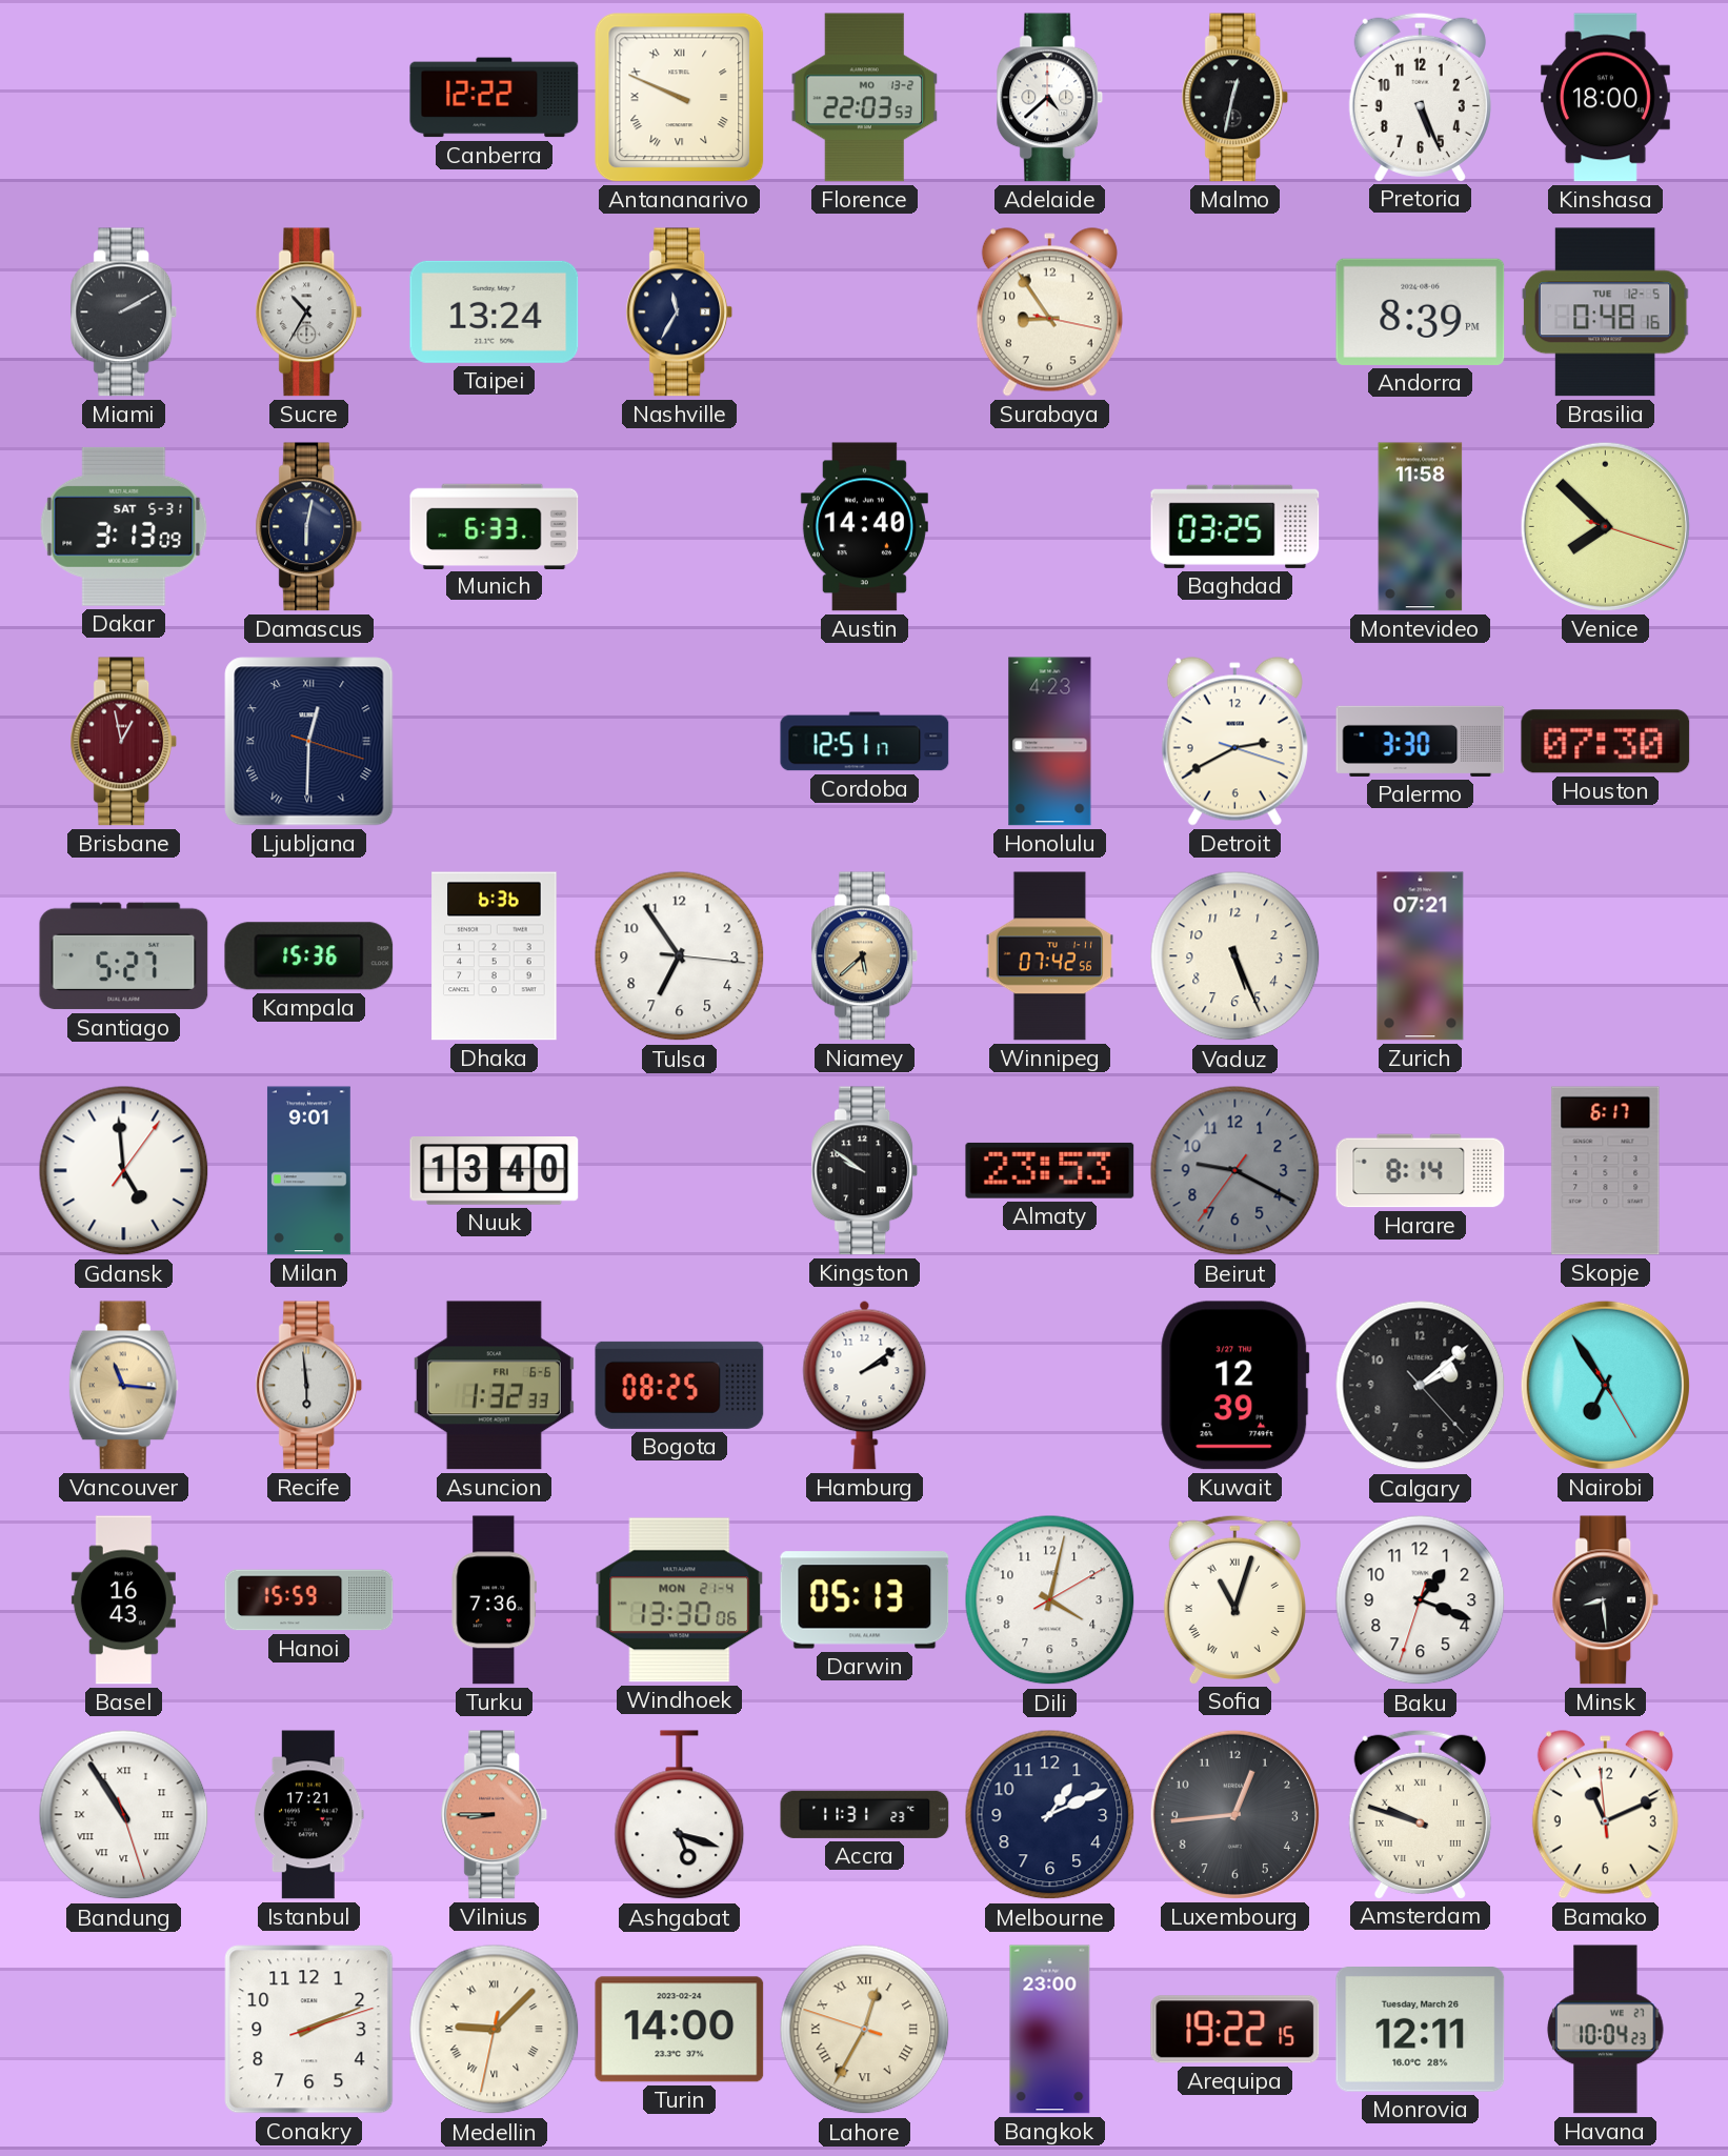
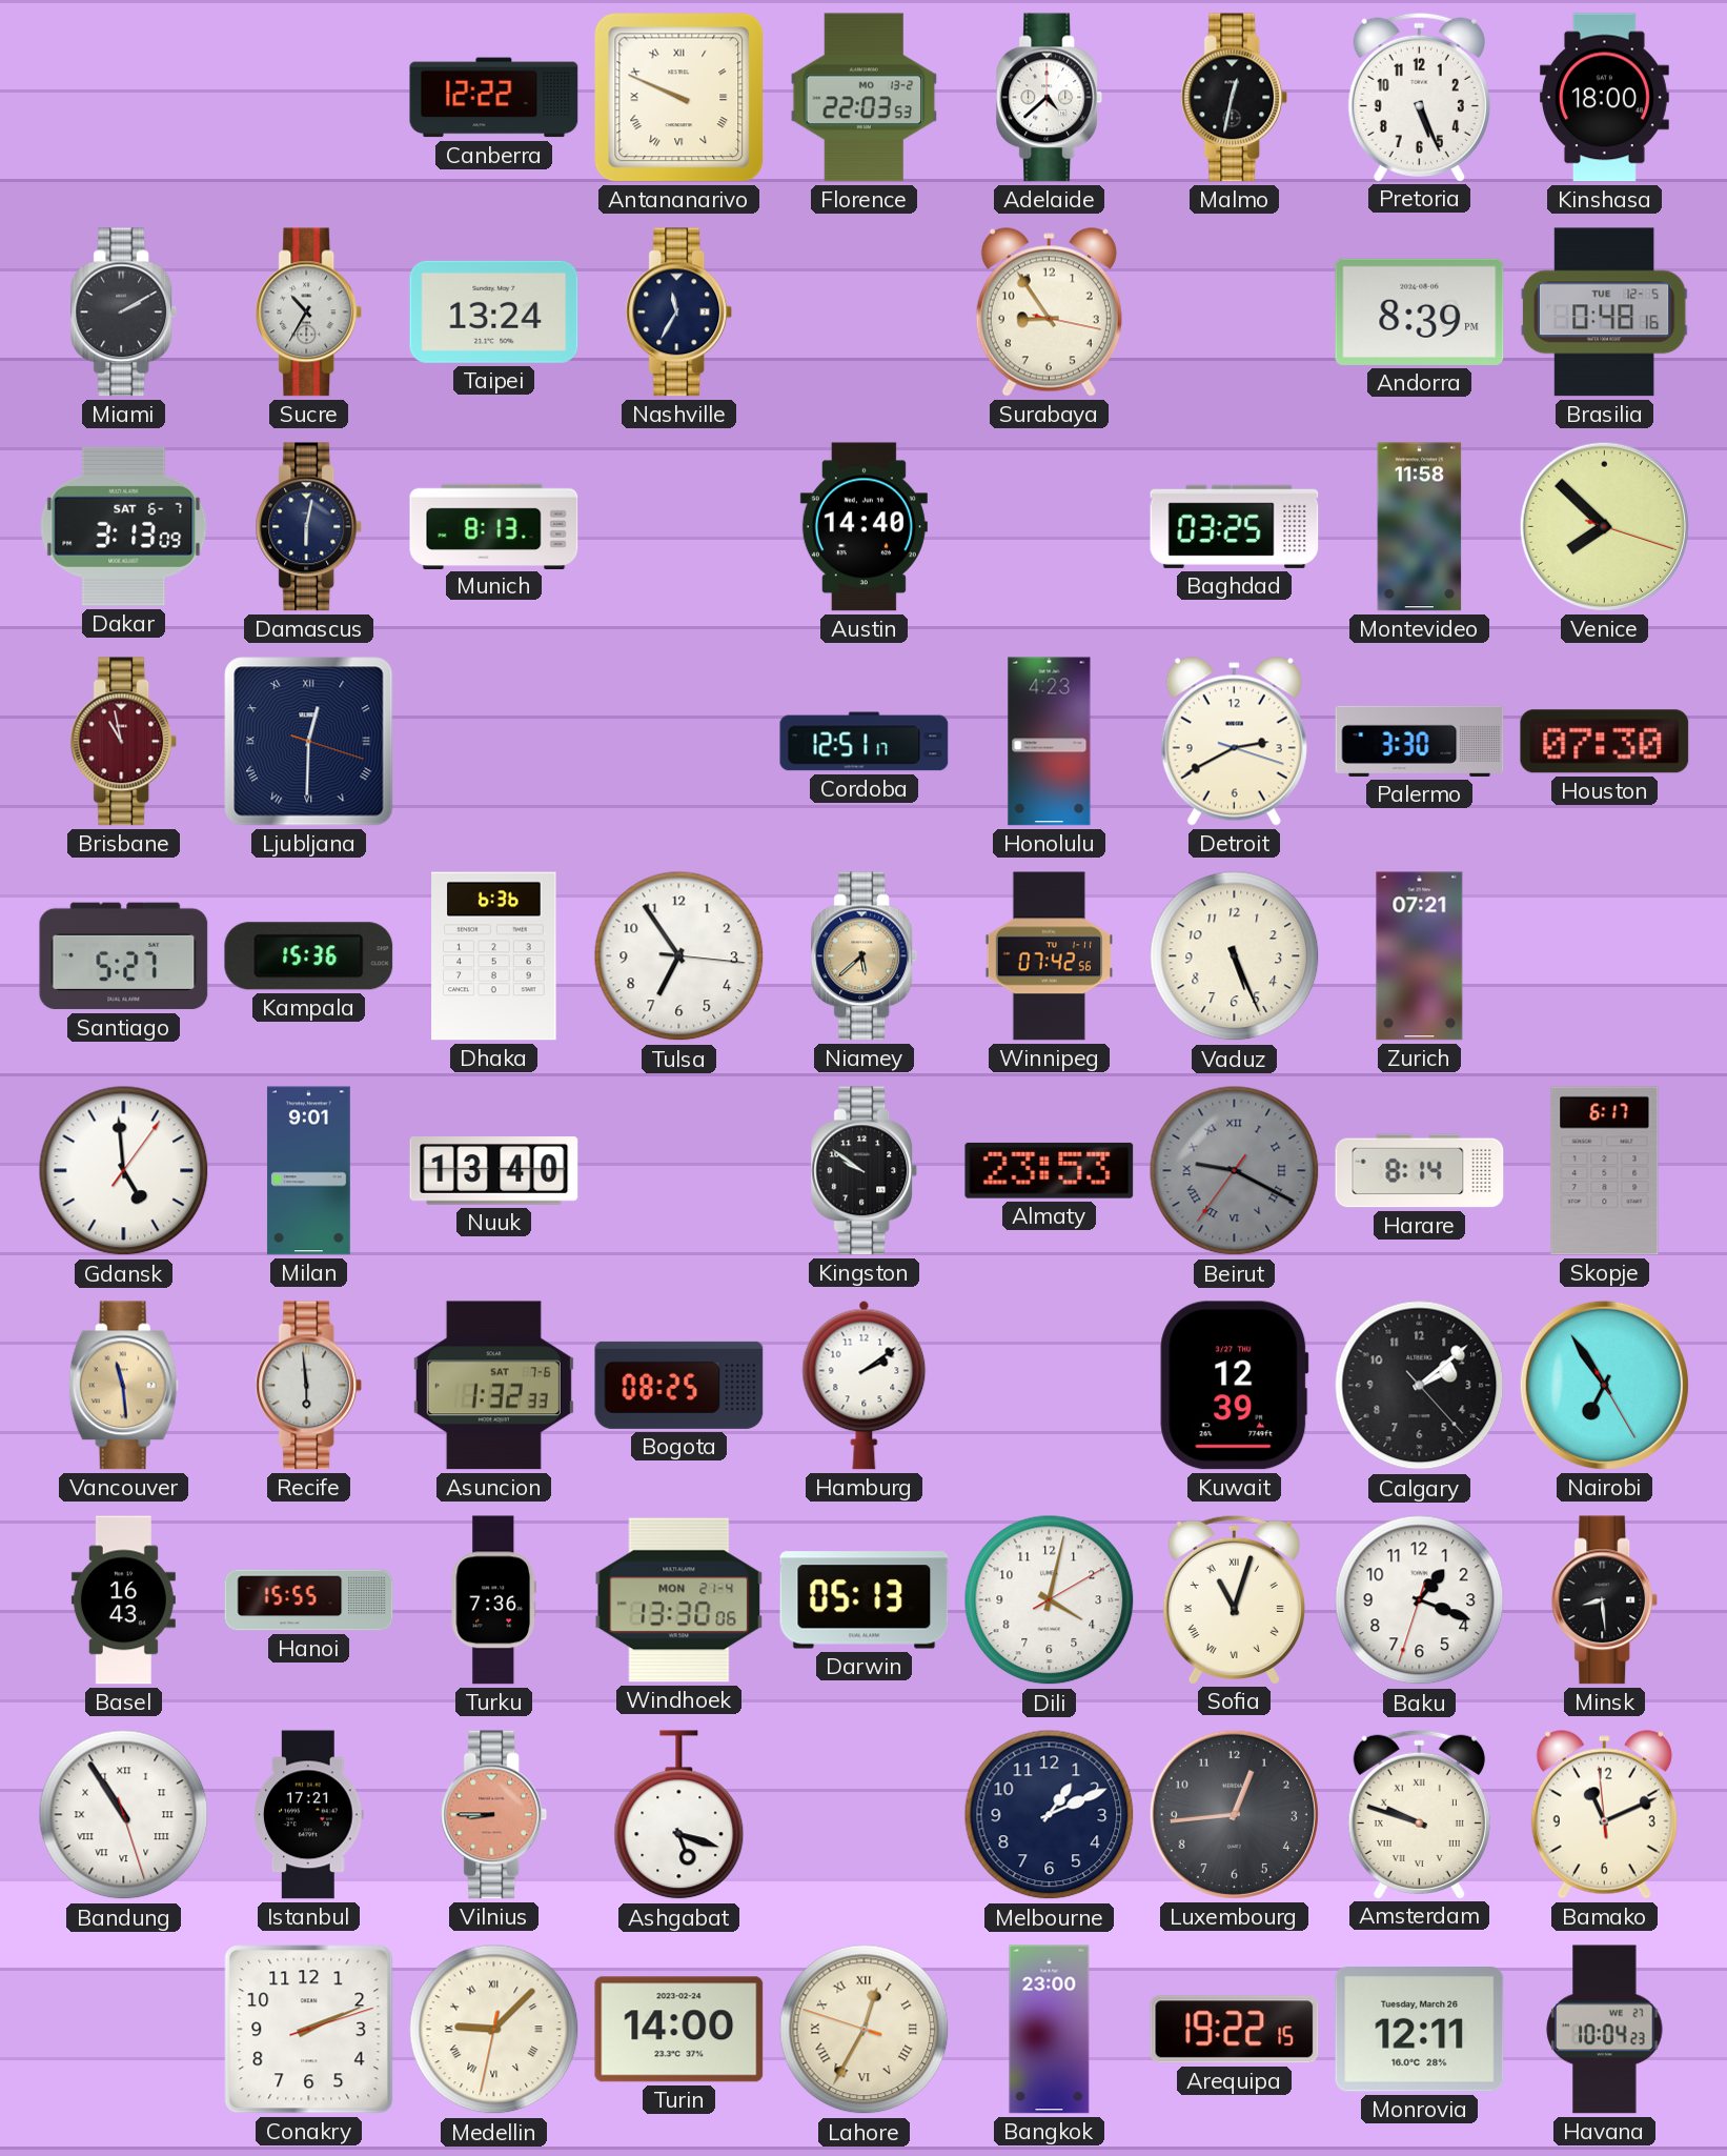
Dakar date: SAT 5-31 -> SAT 6-7
Munich: 6:33 -> 8:13
Brisbane: 12:58 -> 10:58
Beirut numerals: Arabic -> Roman
Vancouver: 11:16 -> 11:29
Asuncion date: FRI 6-6 -> SAT 7-6
Hanoi: 15:59 -> 15:55
Accra: 11:31 -> none
